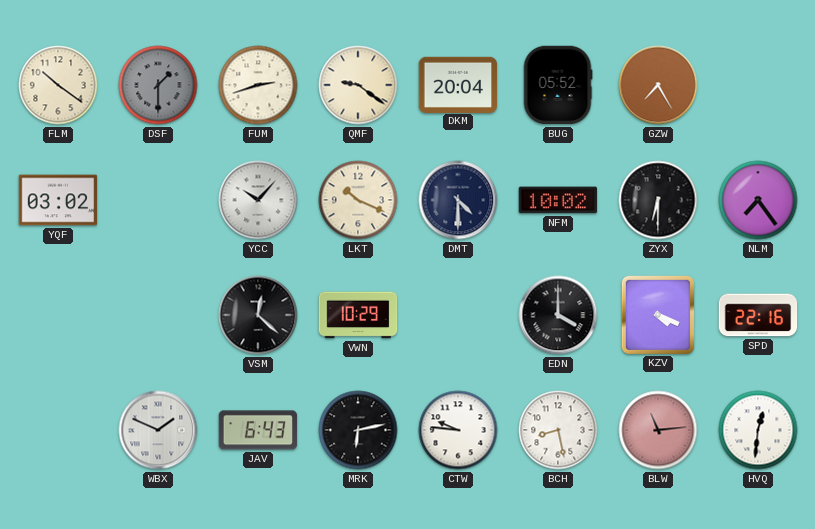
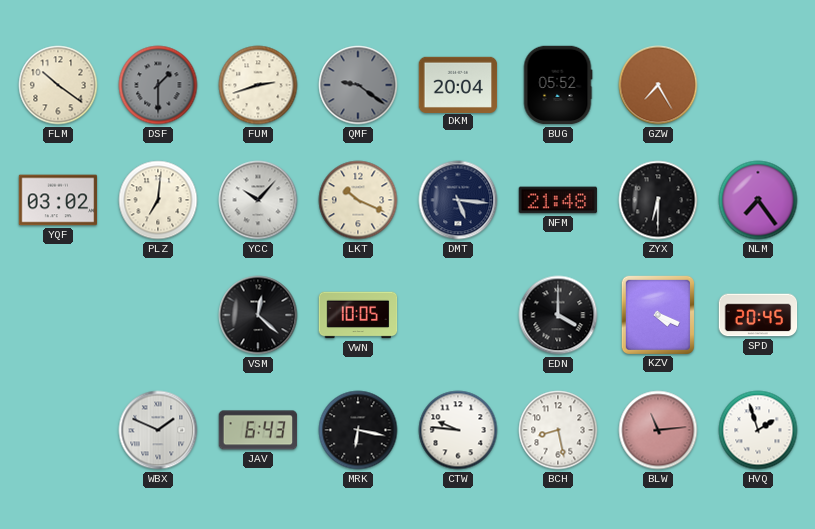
QMF dial: cream -> grey
PLZ: none -> 7:01
DMT: 4:30 -> 5:16
NFM: 10:02 -> 21:48
VWN: 10:29 -> 10:05
SPD: 22:16 -> 20:45
MRK: 6:13 -> 6:17
HVQ: 12:31 -> 1:57
